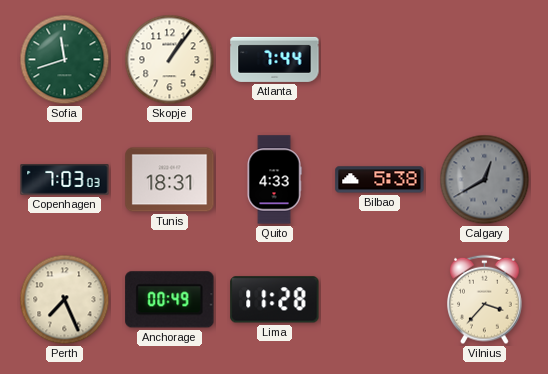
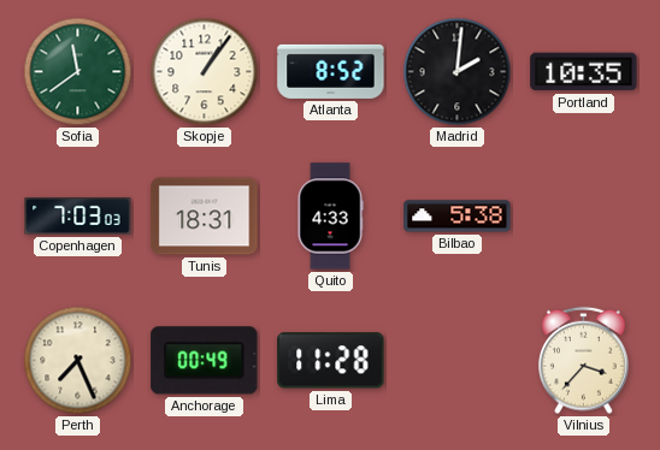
Sofia: 11:42 -> 11:39
Atlanta: 7:44 -> 8:52
Madrid: none -> 2:01
Portland: none -> 10:35
Calgary: 12:40 -> none
